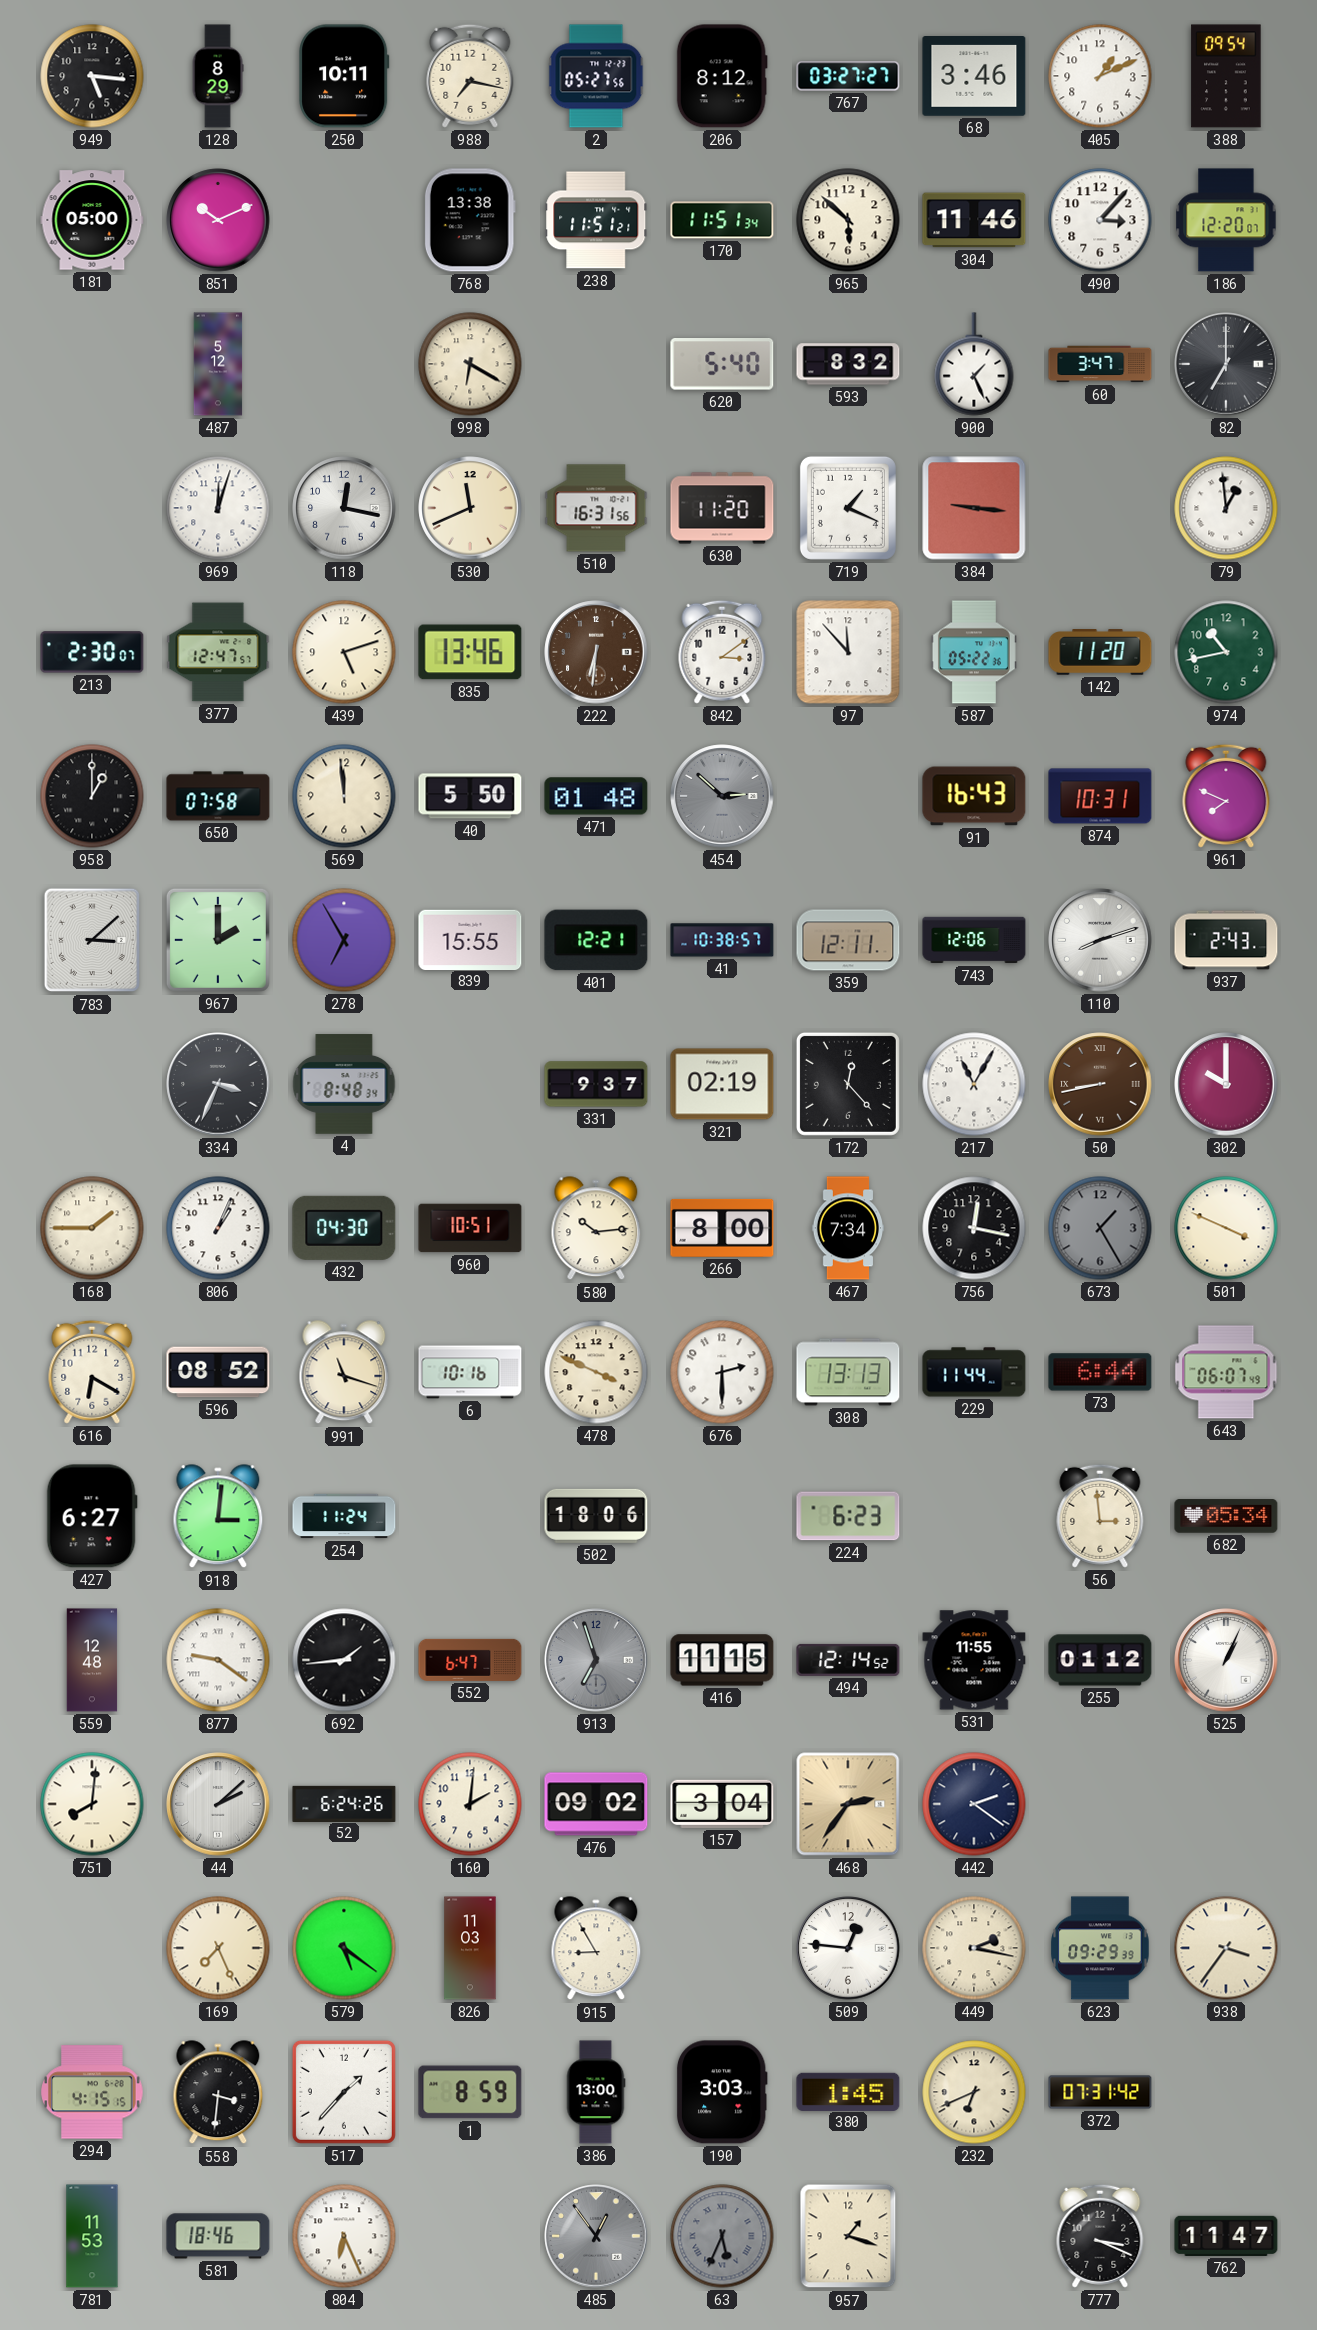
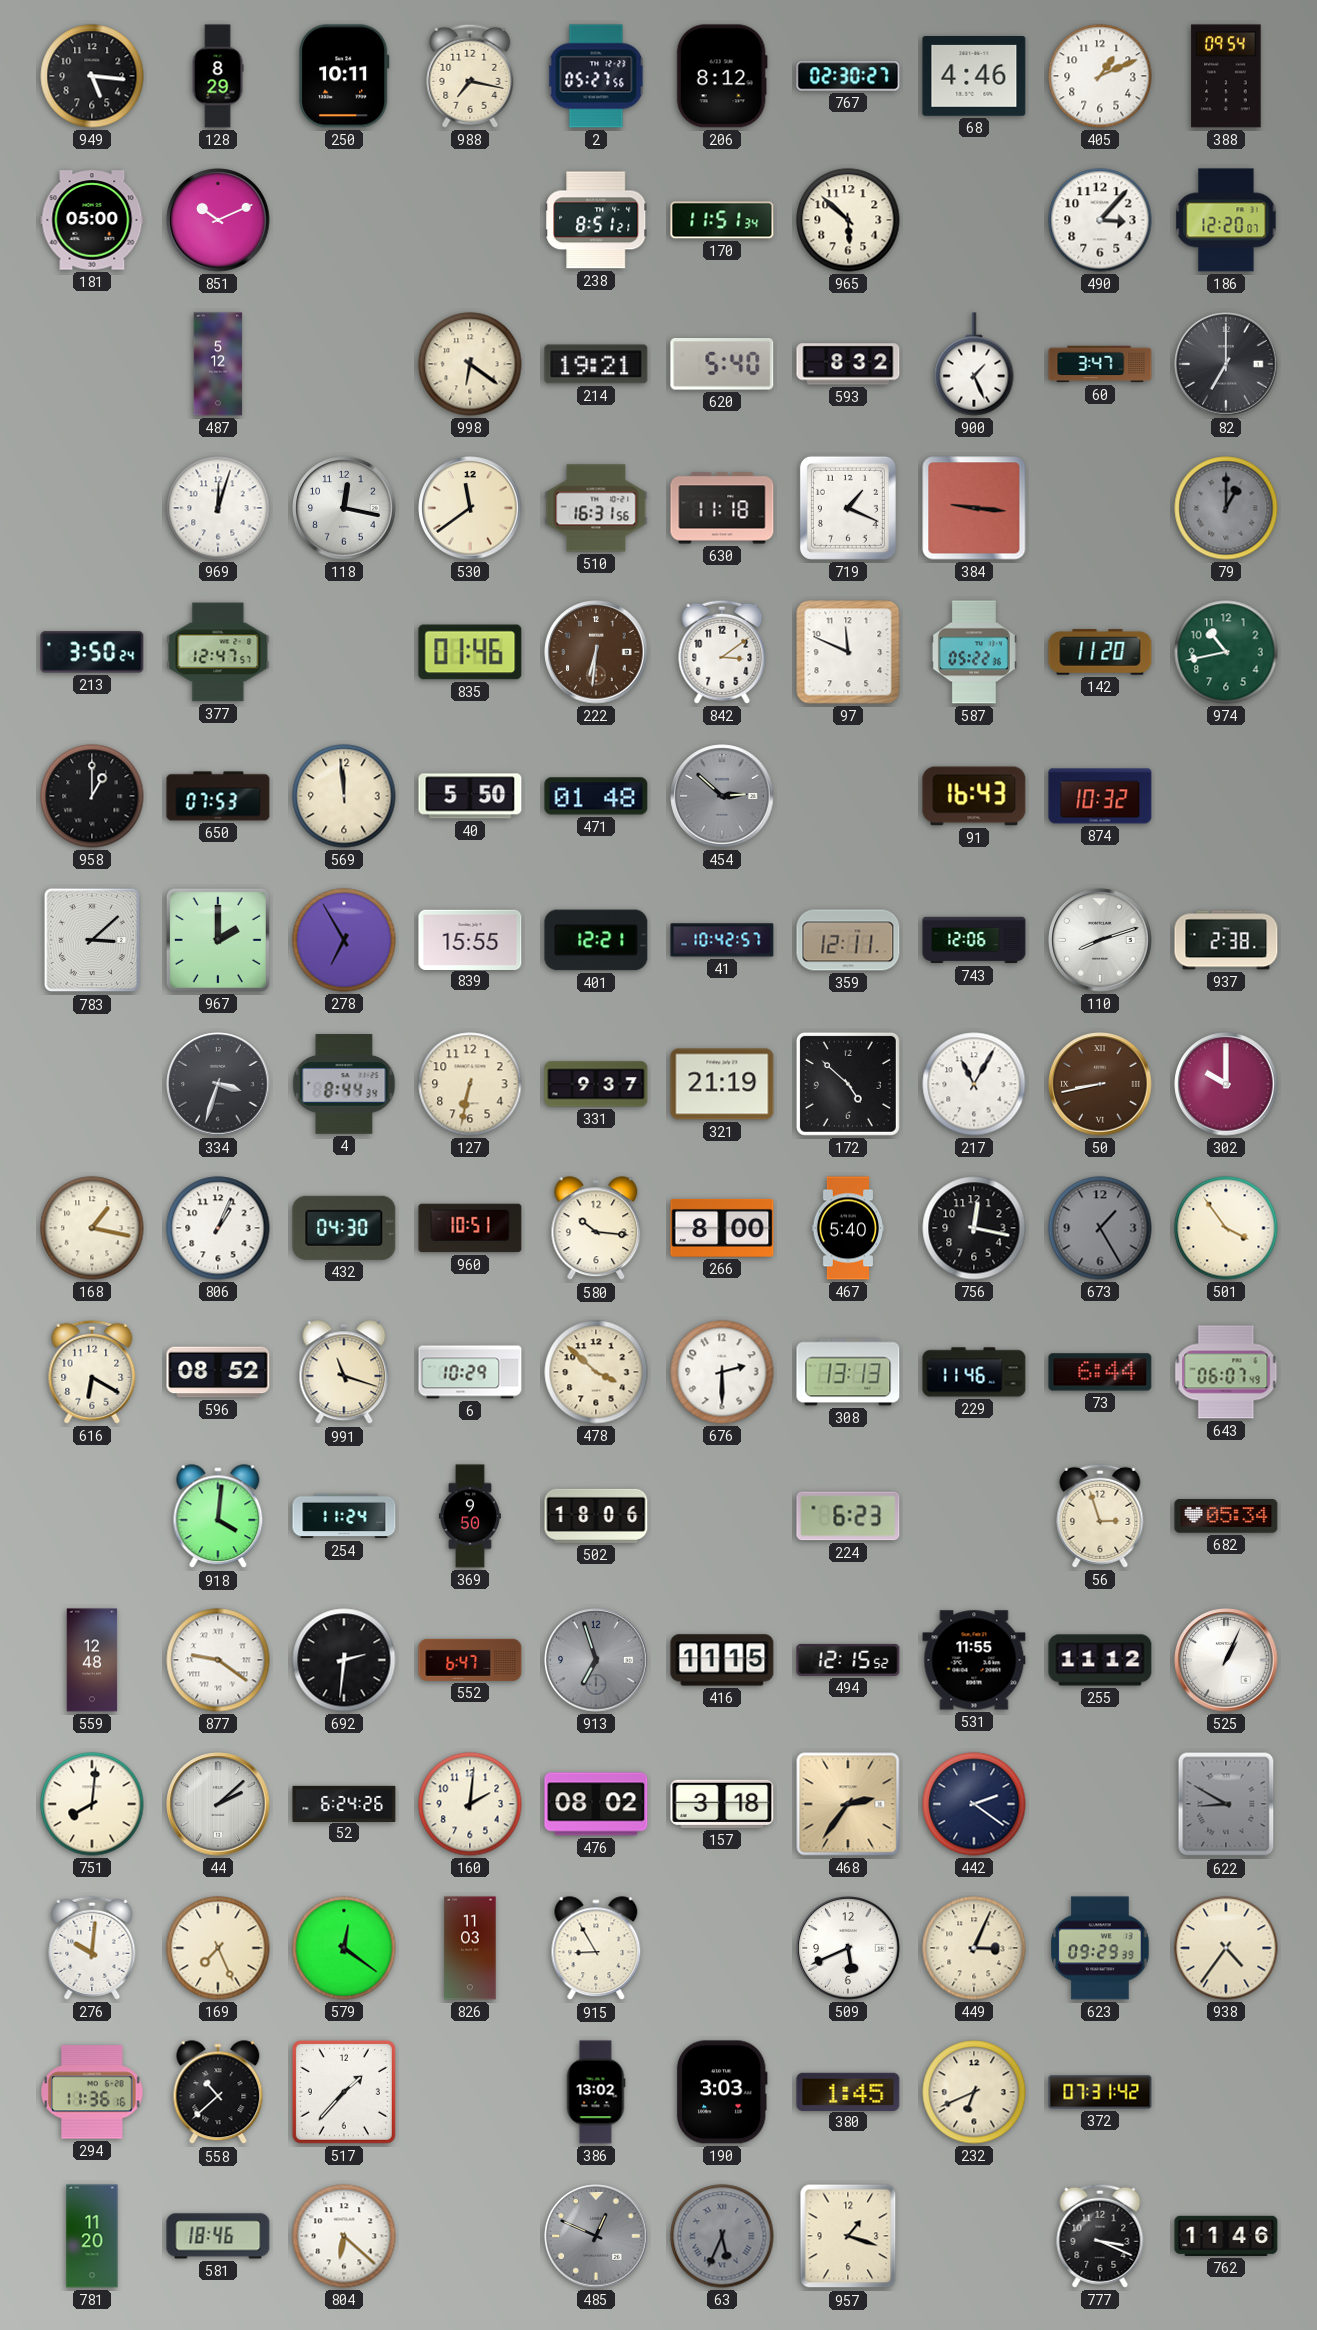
767: 03:27 -> 02:30
68: 3:46 -> 4:46
768: 13:38 -> none
238: 11:51 -> 8:51
304: 11:46 -> none
998: 6:20 -> 6:21
214: none -> 19:21
530: 11:41 -> 11:39
630: 11:20 -> 11:18
79: 12:59 -> 1:00
79 dial: white -> grey
213: 2:30 -> 3:50
439: 5:12 -> none
835: 13:46 -> 01:46
97: 11:53 -> 11:49
650: 07:58 -> 07:53
874: 10:31 -> 10:32
961: 7:49 -> none
41: 10:38 -> 10:42
937: 2:43 -> 2:38
334: 3:34 -> 3:33
4: 8:48 -> 8:44
127: none -> 6:32
321: 02:19 -> 21:19
172: 12:23 -> 4:52
168: 1:45 -> 1:17
580: 10:14 -> 10:16
467: 7:34 -> 5:40
501: 3:49 -> 3:54
6: 10:16 -> 10:29
478: 3:49 -> 3:52
229: 11:44 -> 11:46
427: 6:27 -> none
918: 3:01 -> 4:01
369: none -> 9:50
56: 2:59 -> 2:57
692: 1:44 -> 2:31
494: 12:14 -> 12:15
255: 01:12 -> 11:12
476: 09:02 -> 08:02
157: 3:04 -> 3:18
622: none -> 8:50
276: none -> 10:01
579: 5:21 -> 12:21
509: 12:46 -> 5:41
449: 2:17 -> 3:04
938: 3:36 -> 4:36
294: 4:15 -> 11:36
558: 3:31 -> 10:38
1: 8:59 -> none
386: 13:00 -> 13:02
781: 11:53 -> 11:20
804: 6:26 -> 6:22
485: 12:54 -> 12:49
762: 11:47 -> 11:46
